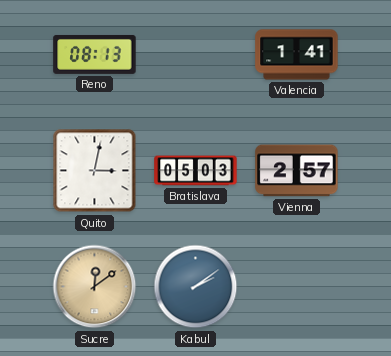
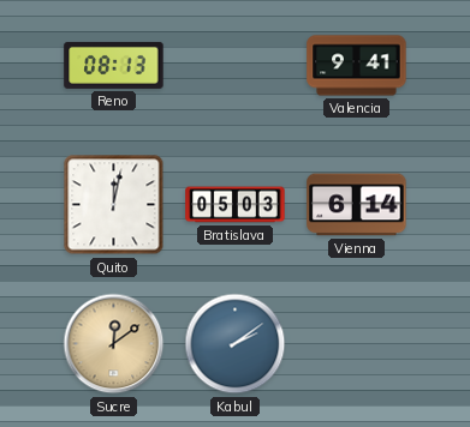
Valencia: 1:41 -> 9:41
Quito: 3:02 -> 12:02
Vienna: 2:57 -> 6:14
